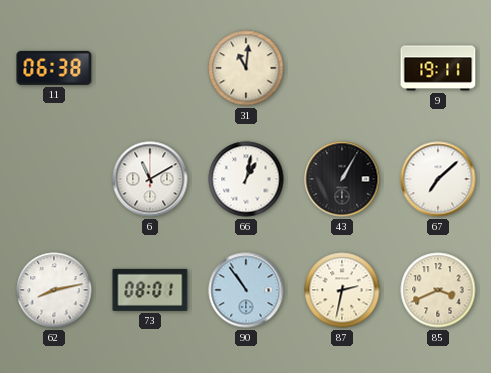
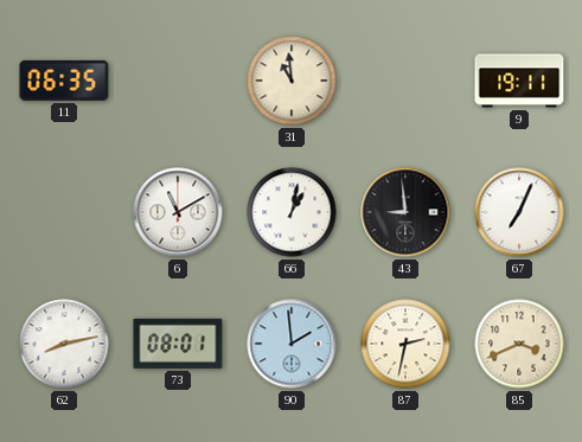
11: 06:38 -> 06:35
31: 11:01 -> 10:59
43: 1:05 -> 8:59
67: 7:08 -> 7:04
90: 10:54 -> 1:59
